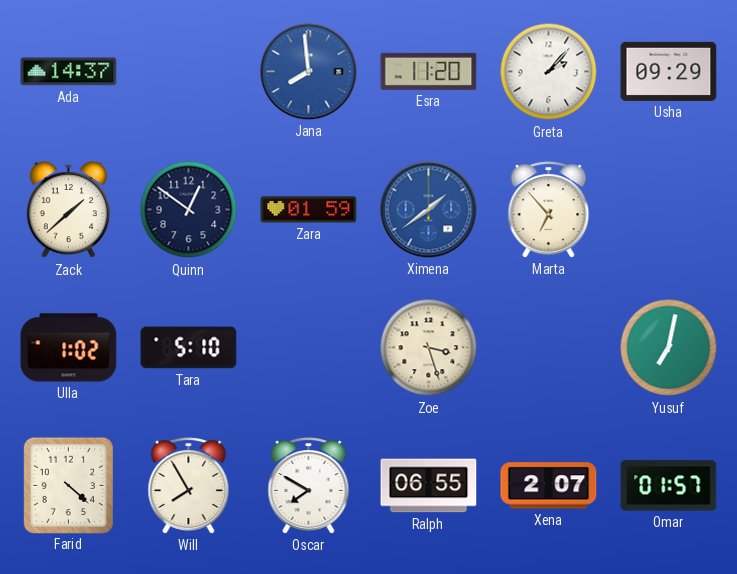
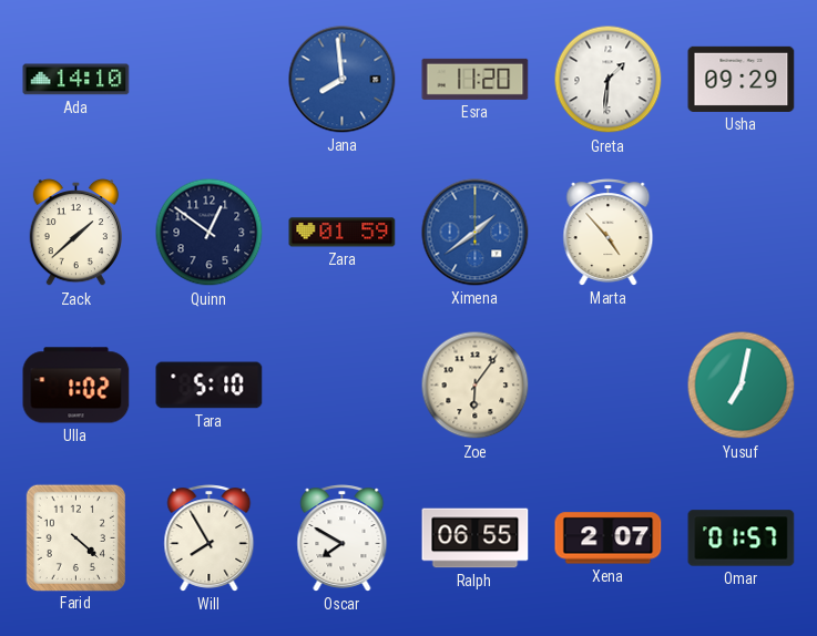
Ada: 14:37 -> 14:10
Greta: 2:07 -> 1:31
Marta: 6:53 -> 4:53
Zoe: 3:27 -> 6:06
